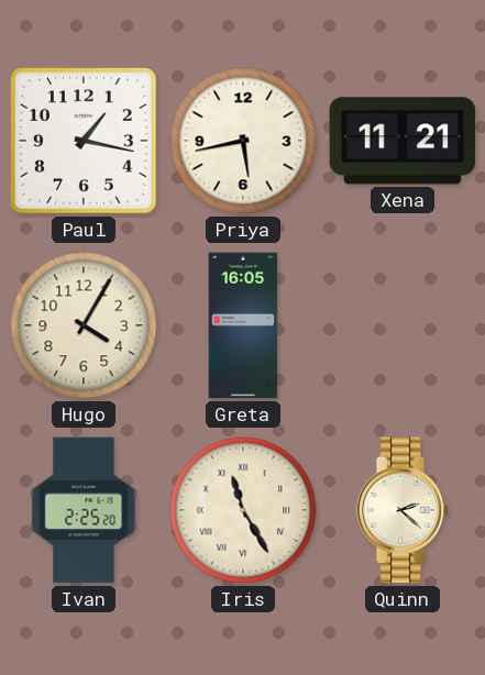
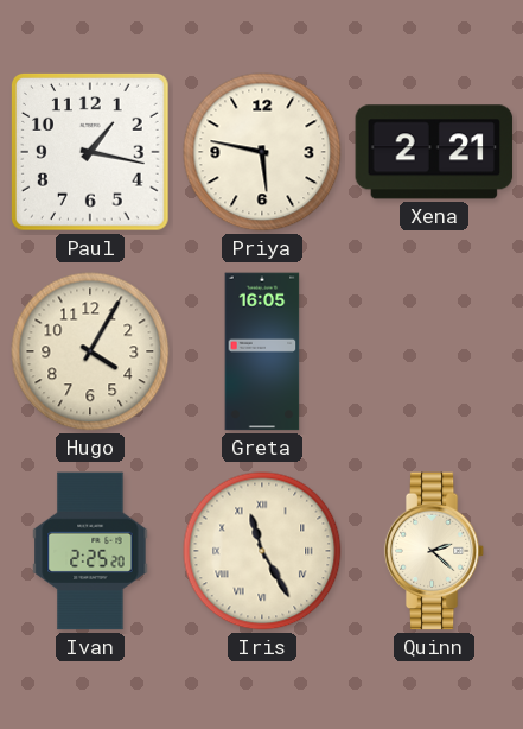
Priya: 5:43 -> 5:47
Xena: 11:21 -> 2:21
